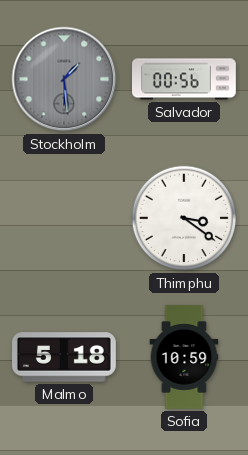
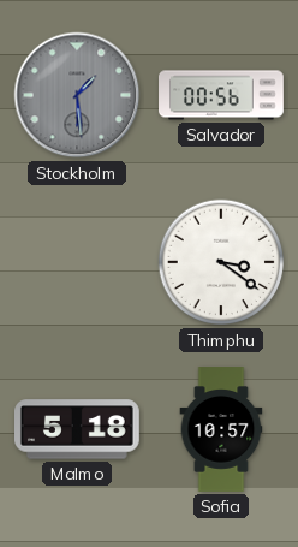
Sofia: 10:59 -> 10:57
